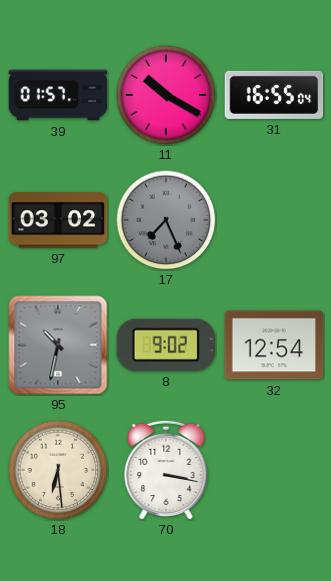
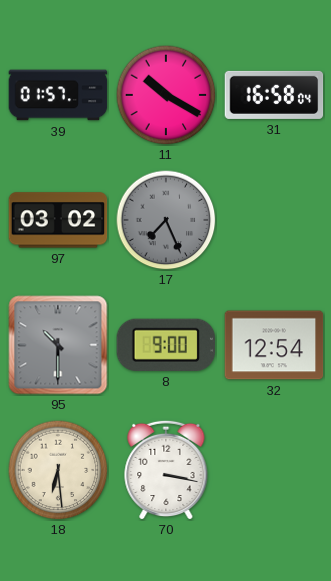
31: 16:55 -> 16:58
95: 10:32 -> 10:30
8: 9:02 -> 9:00
